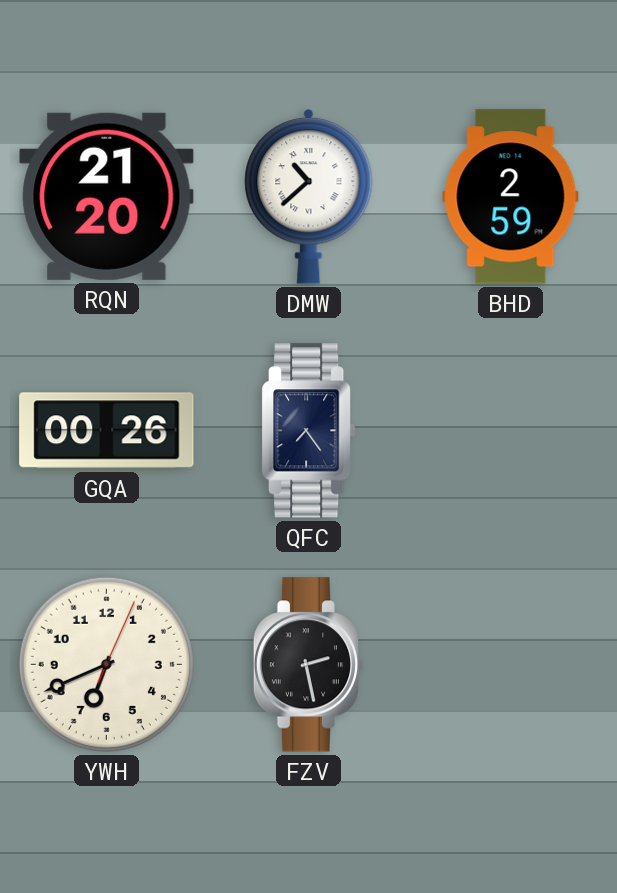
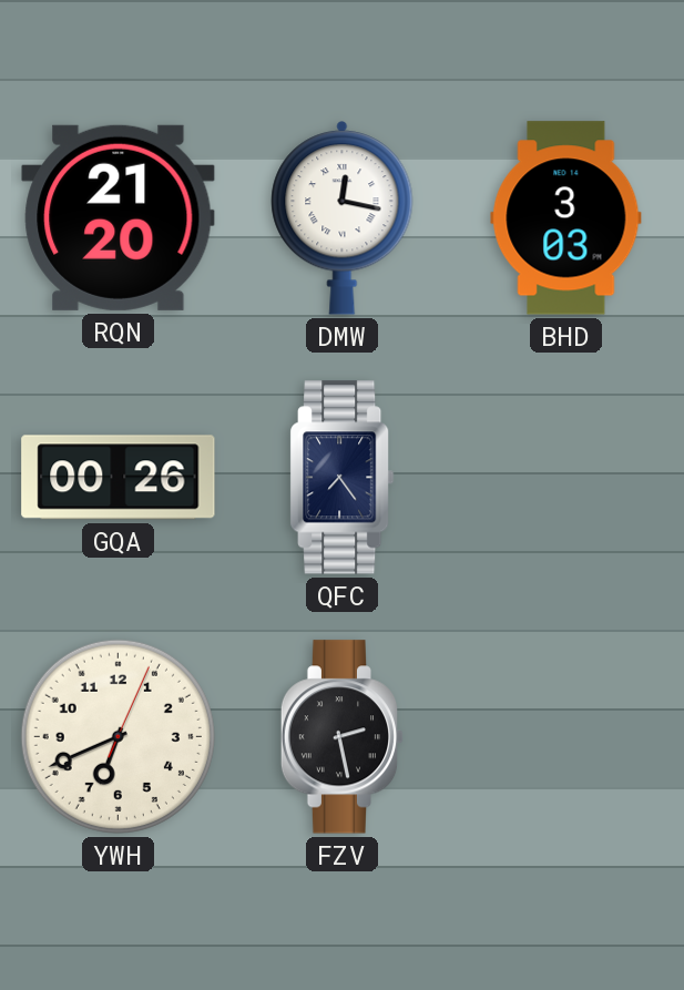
DMW: 10:38 -> 12:17
BHD: 2:59 -> 3:03
